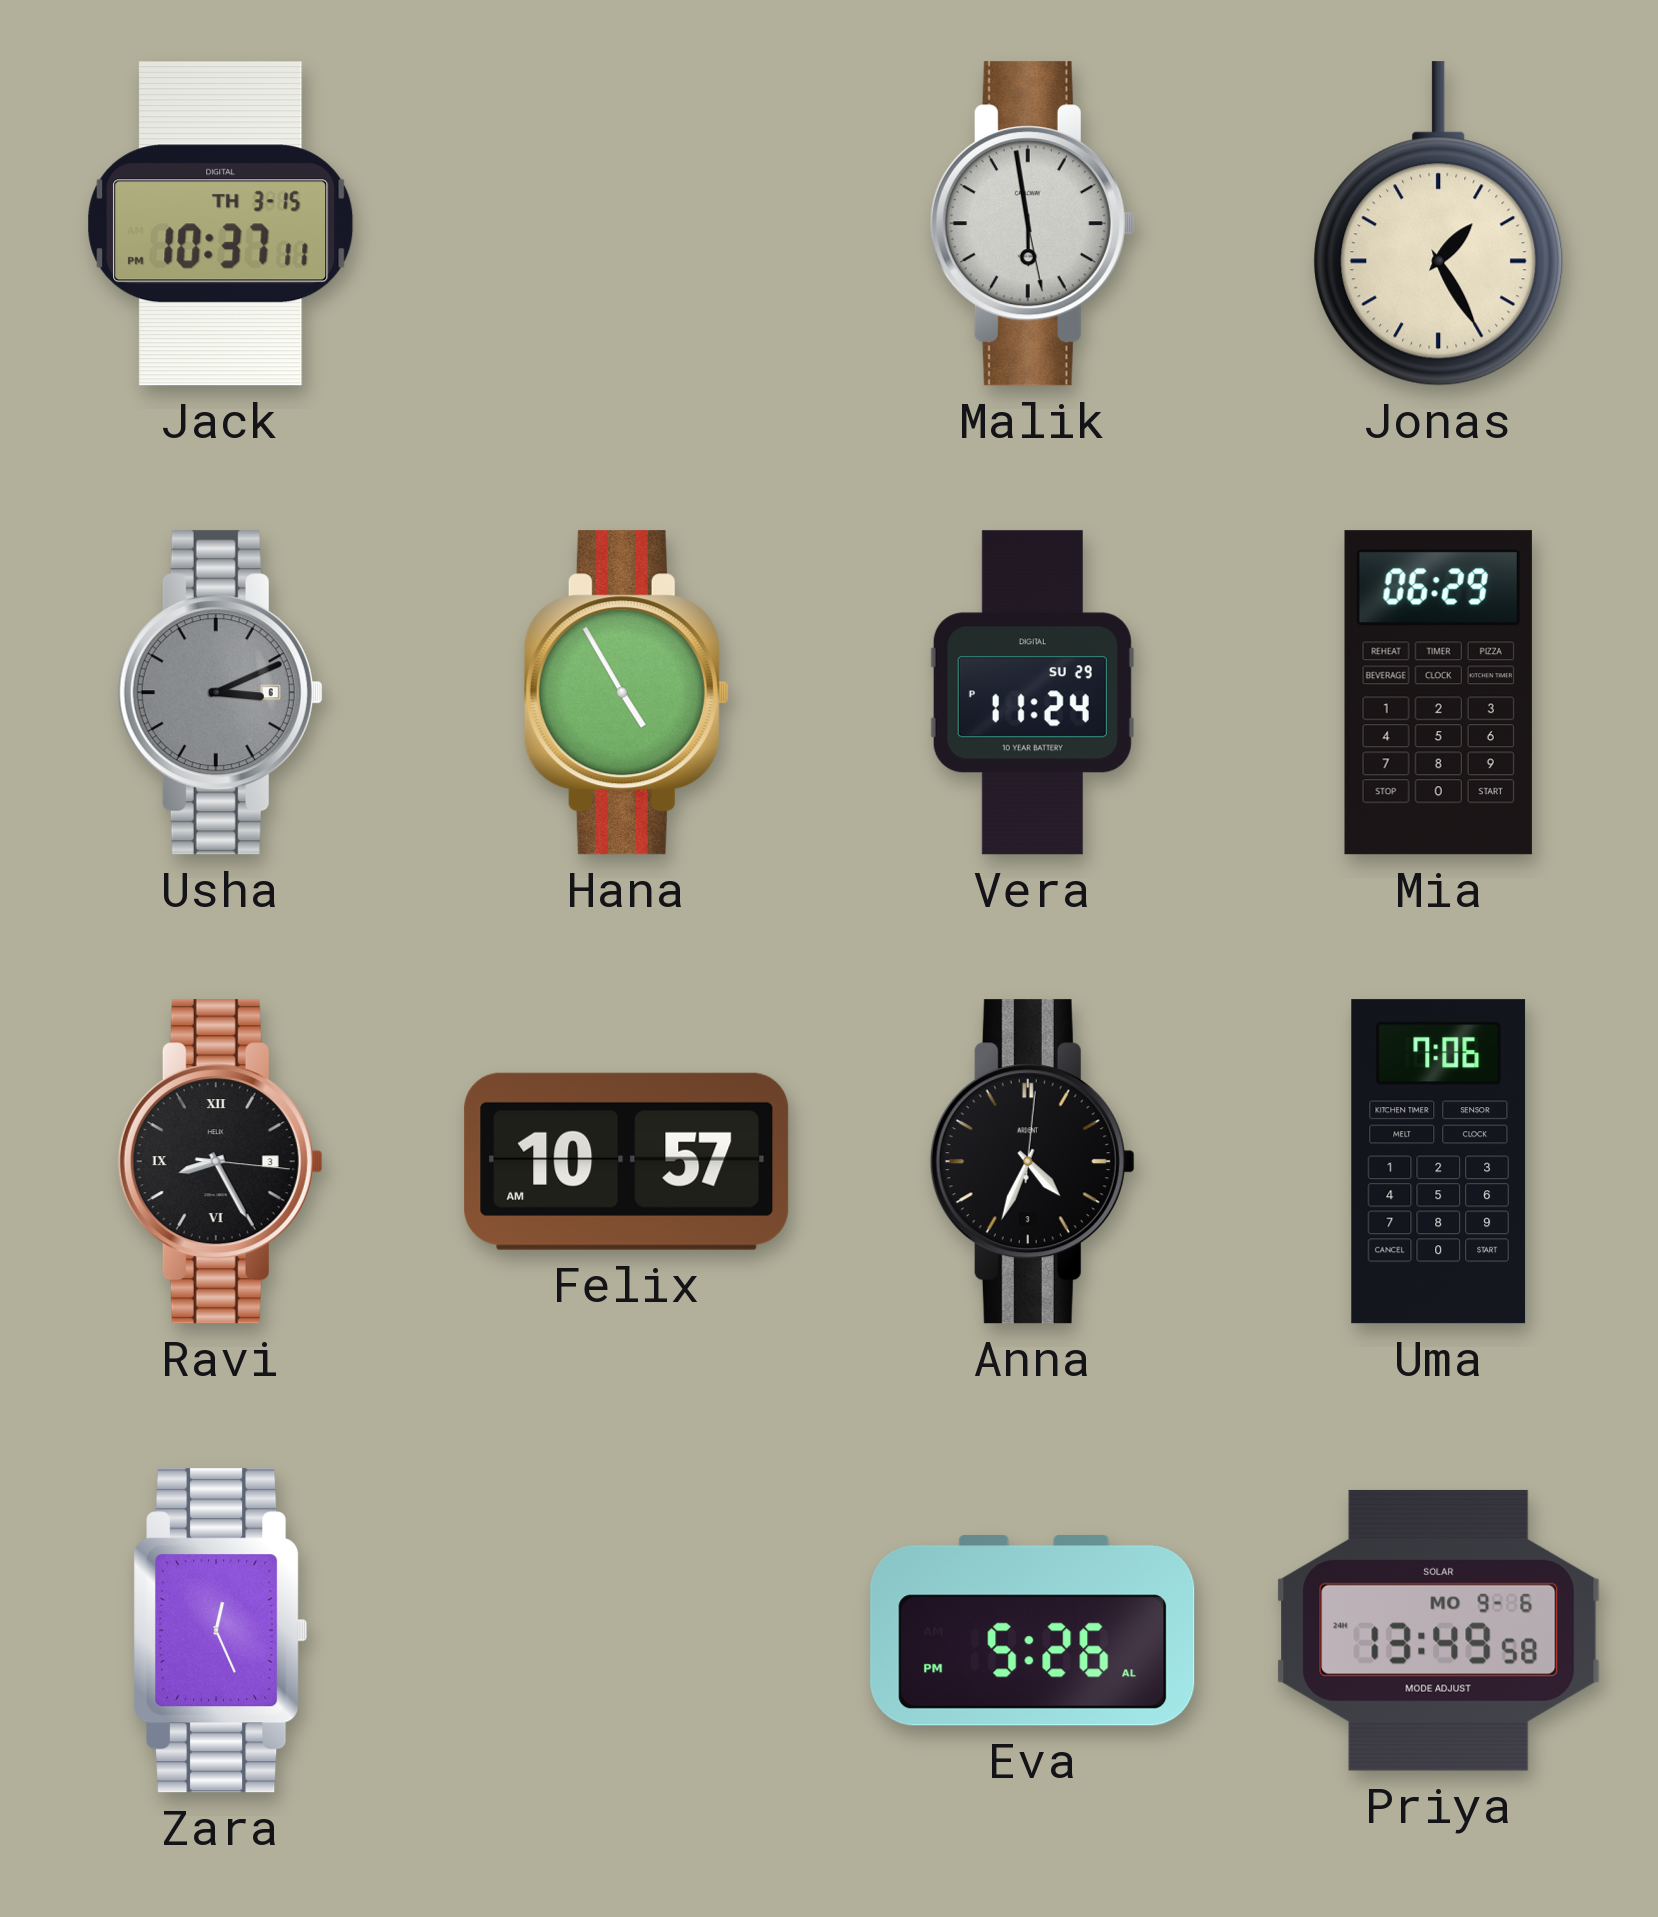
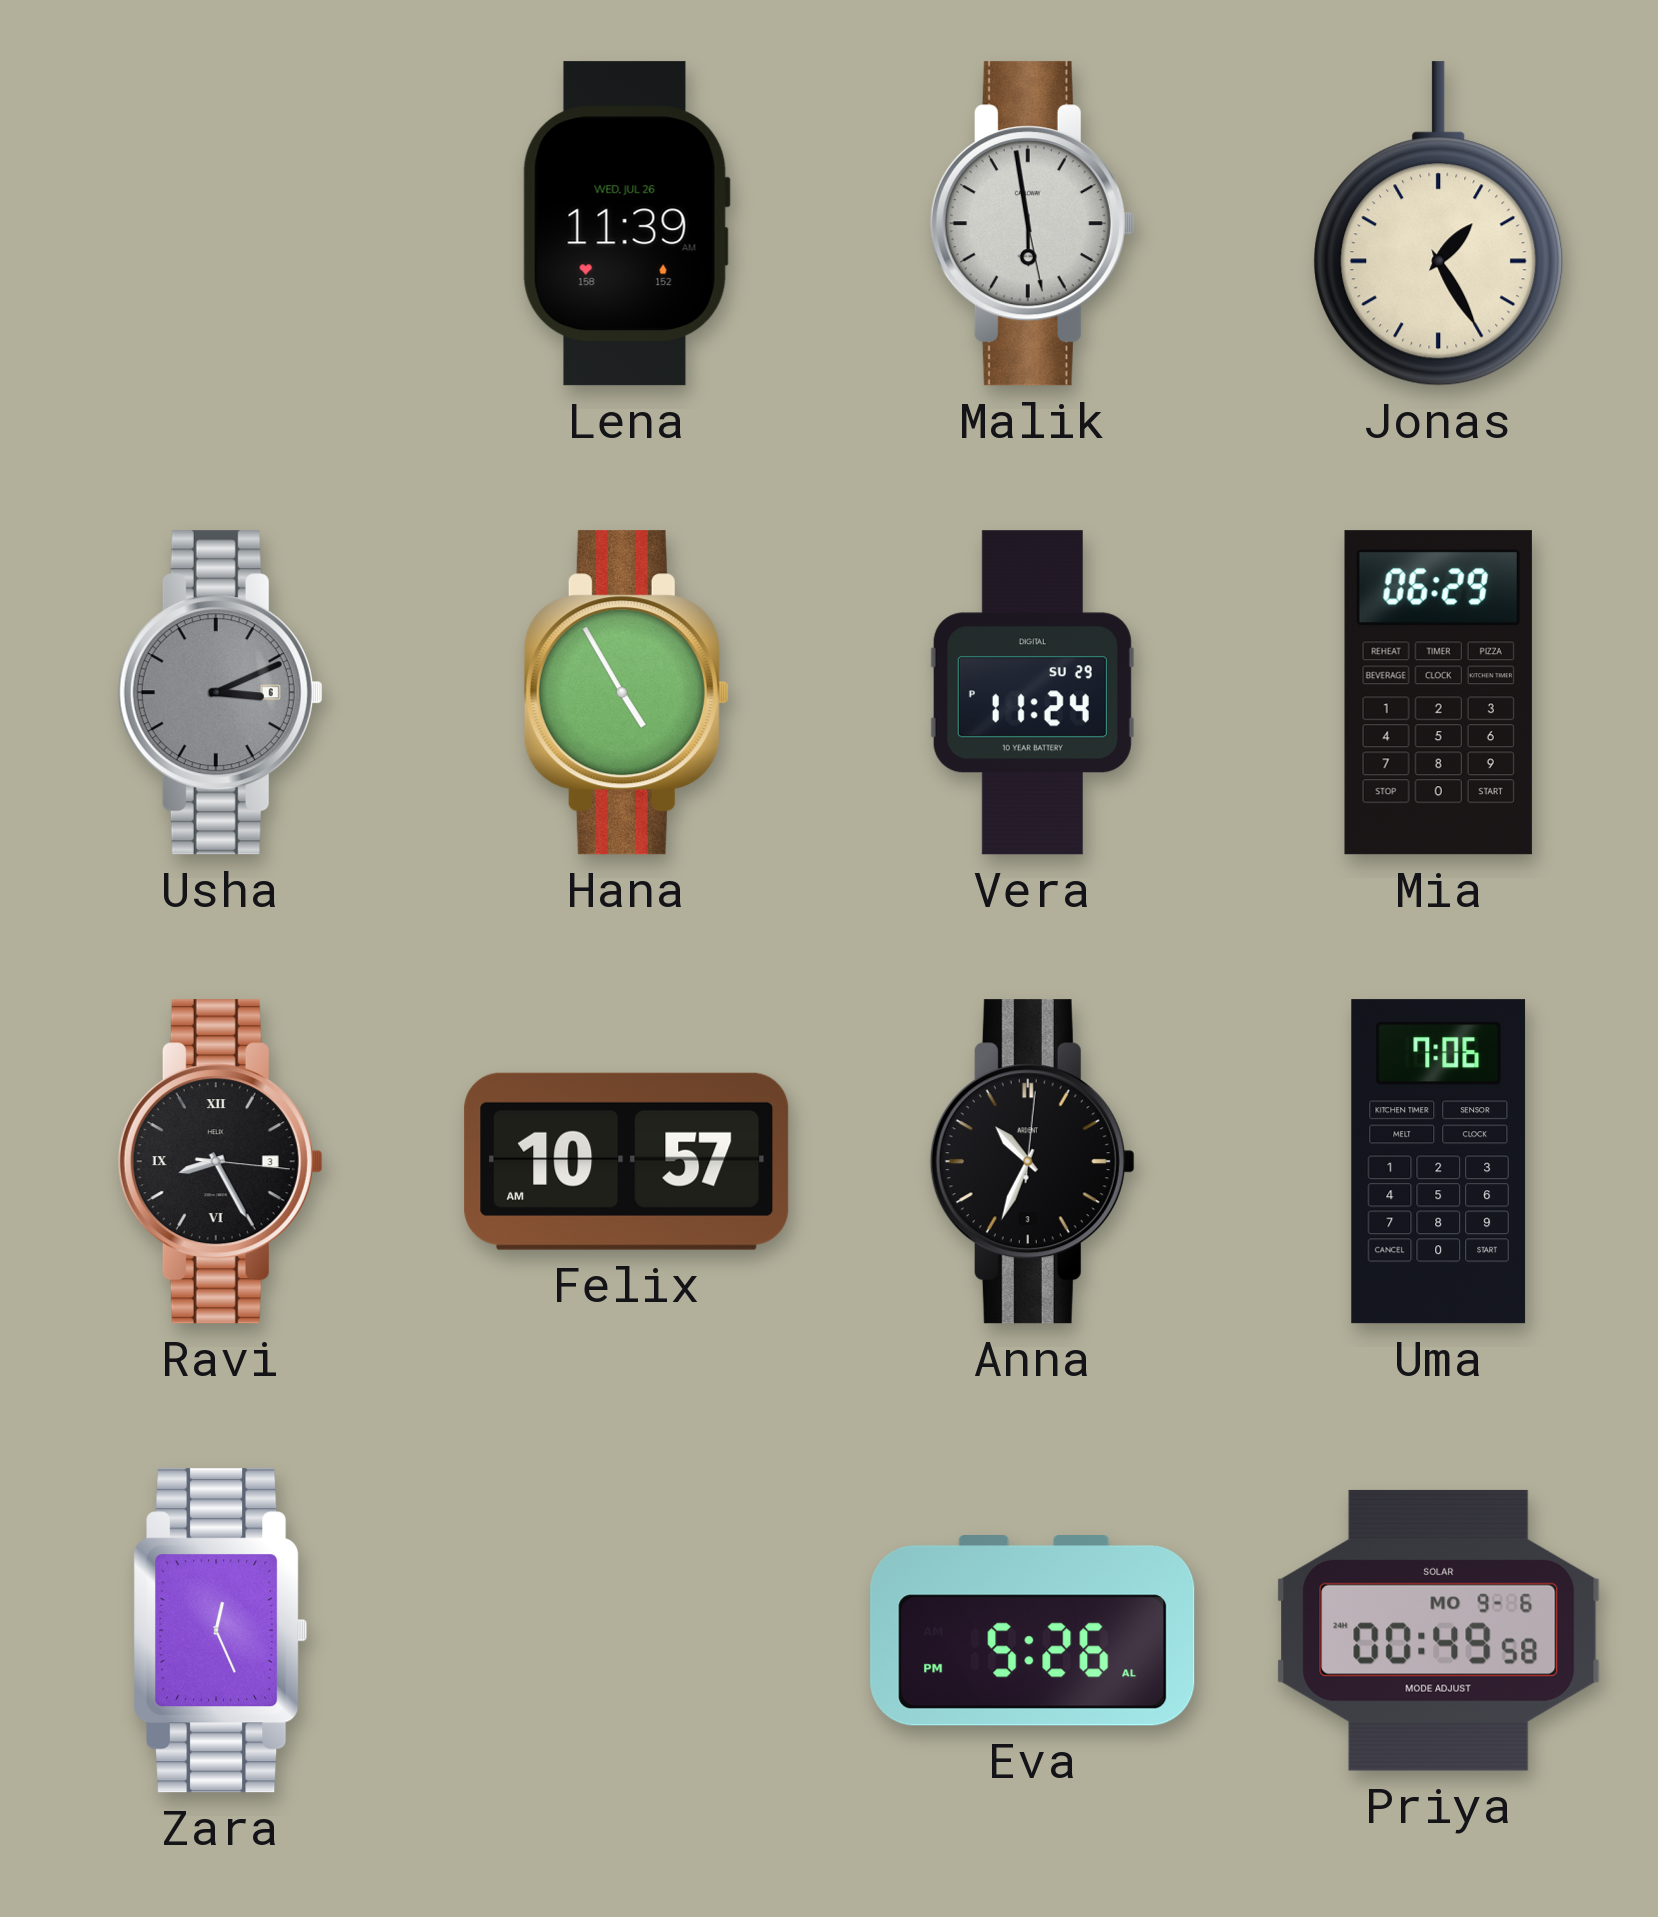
Jack: 10:37 -> none
Lena: none -> 11:39
Anna: 4:34 -> 10:34
Priya: 13:49 -> 00:49
